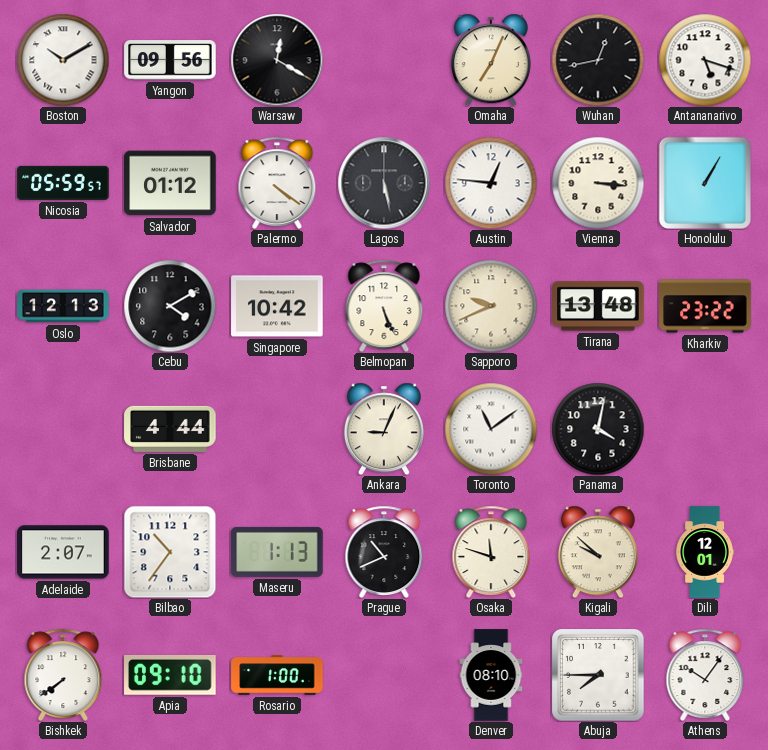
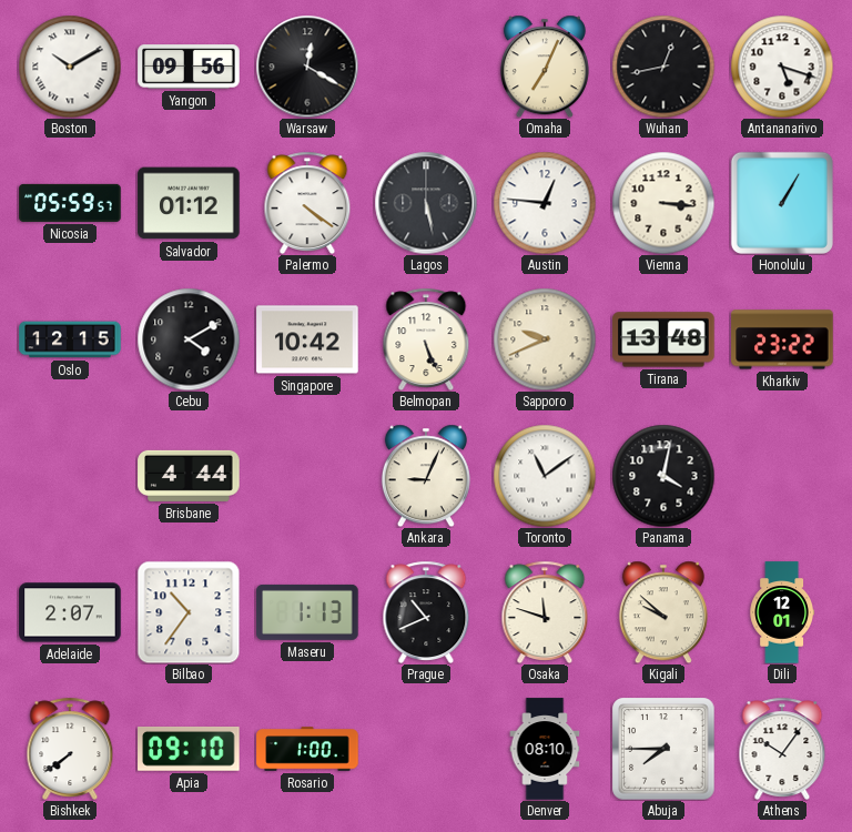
Oslo: 12:13 -> 12:15
